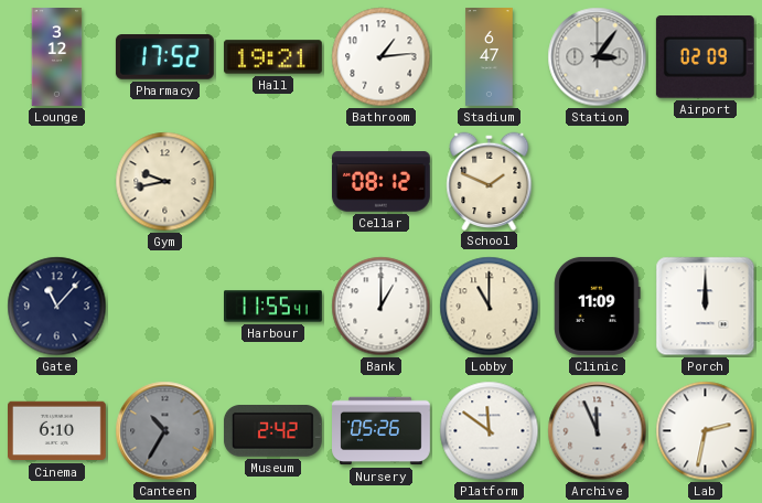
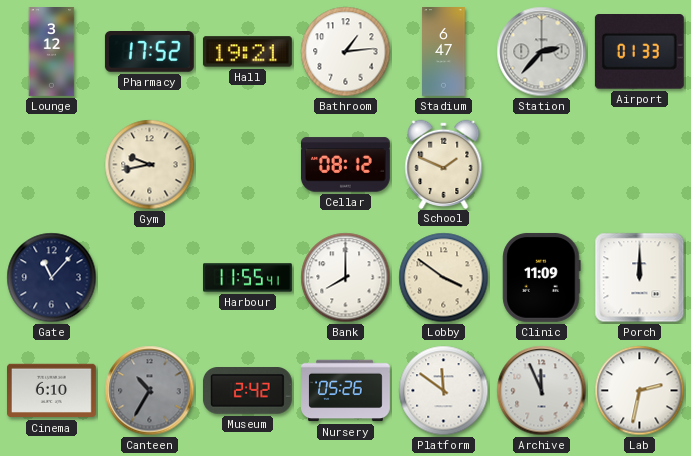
Station: 3:06 -> 2:37
Airport: 02:09 -> 01:33
Bank: 1:00 -> 8:00
Lobby: 11:00 -> 3:51
